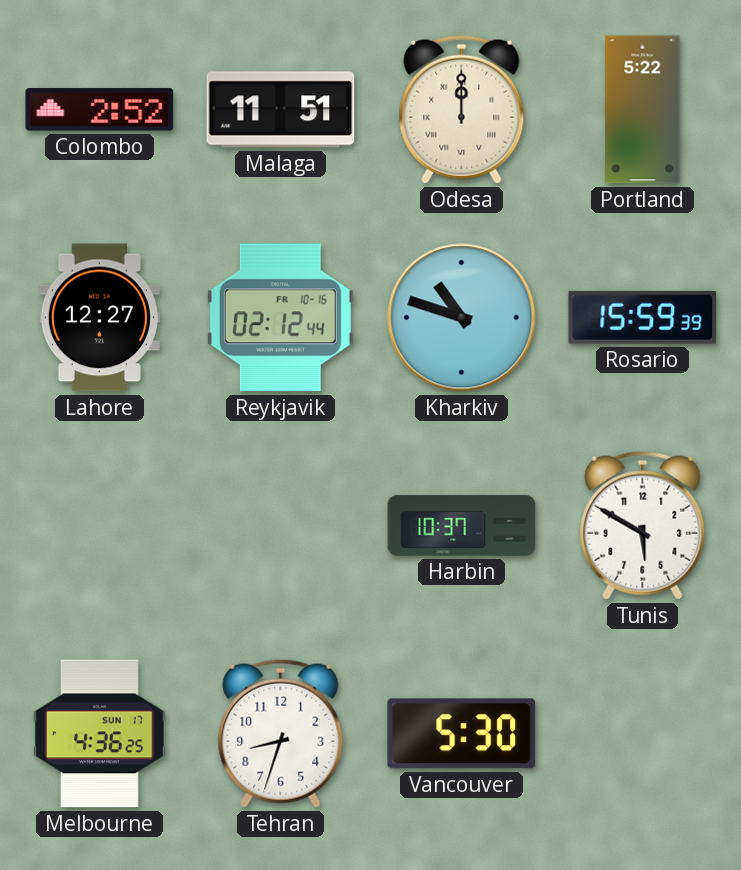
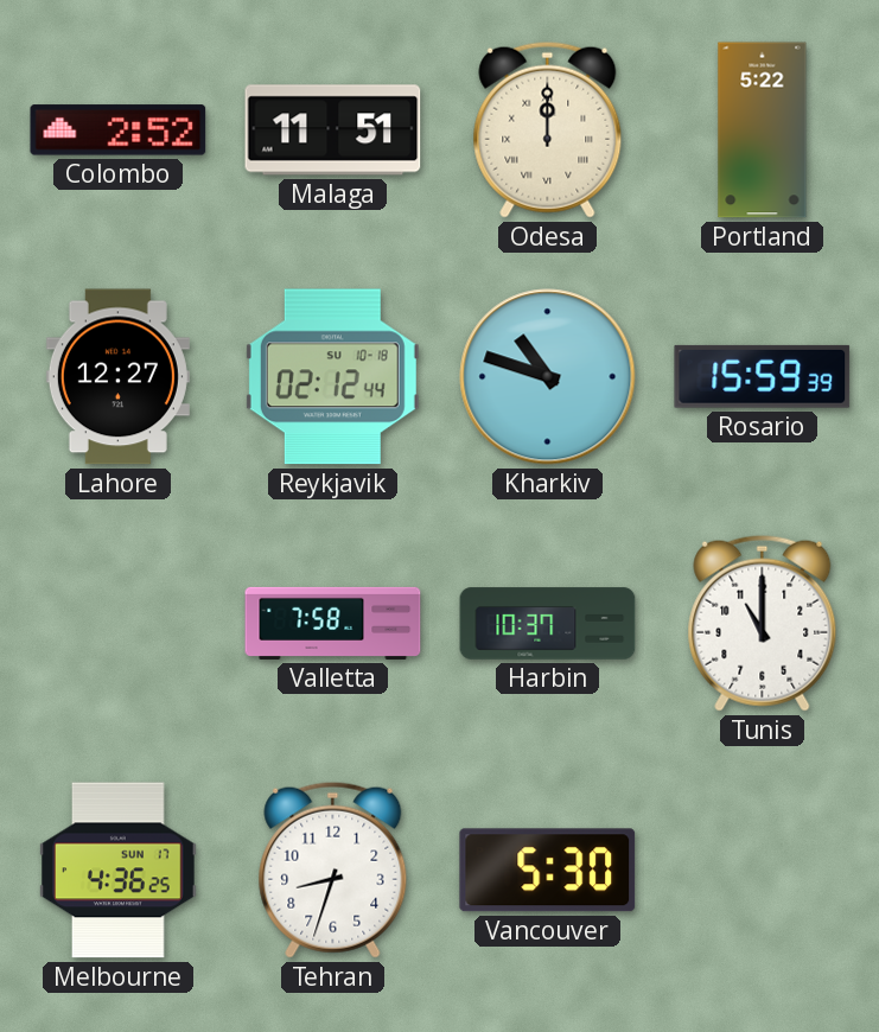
Reykjavik date: FR 10-16 -> SU 10-18
Valletta: none -> 7:58
Tunis: 5:50 -> 11:00
